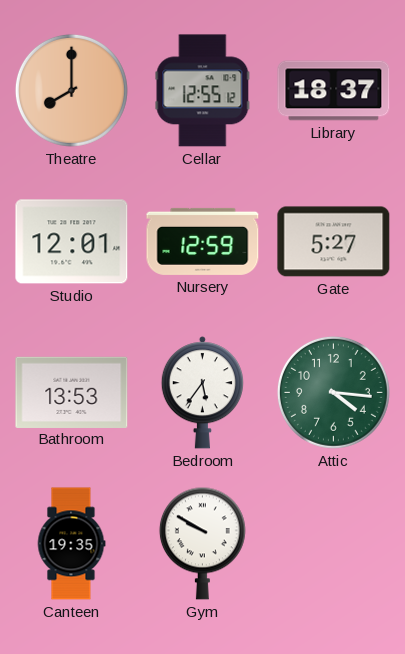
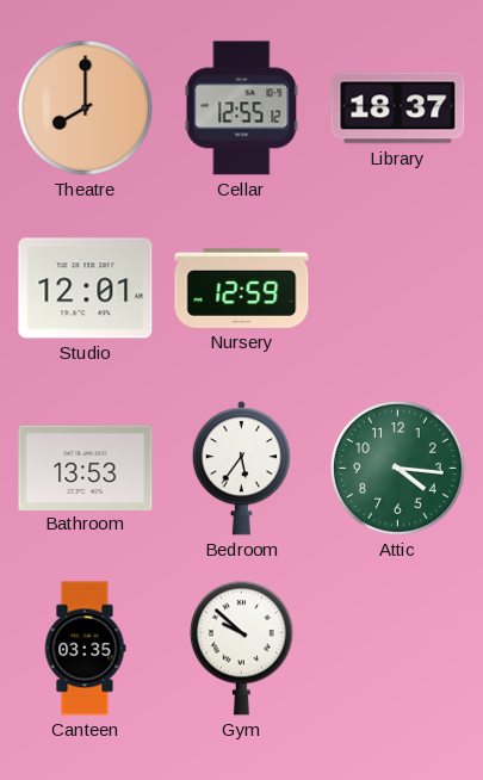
Gate: 5:27 -> none
Canteen: 19:35 -> 03:35
Gym: 9:50 -> 9:52
